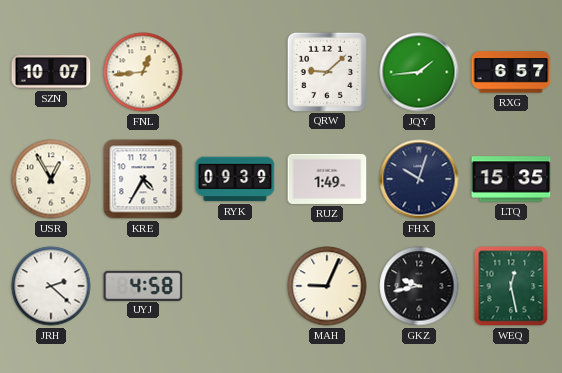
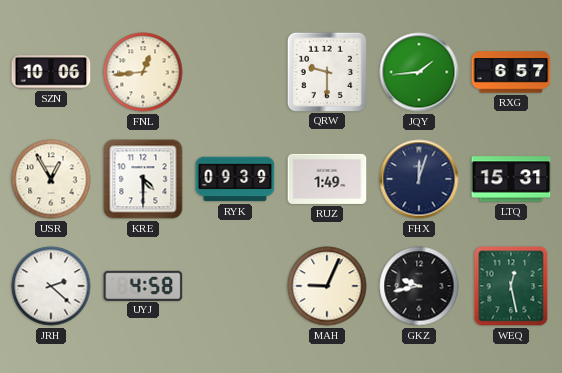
SZN: 10:07 -> 10:06
QRW: 9:08 -> 9:30
KRE: 4:35 -> 4:30
FHX: 10:03 -> 12:03
LTQ: 15:35 -> 15:31
